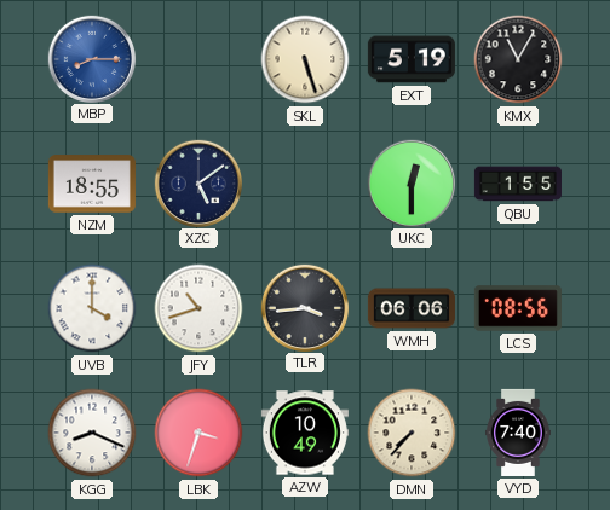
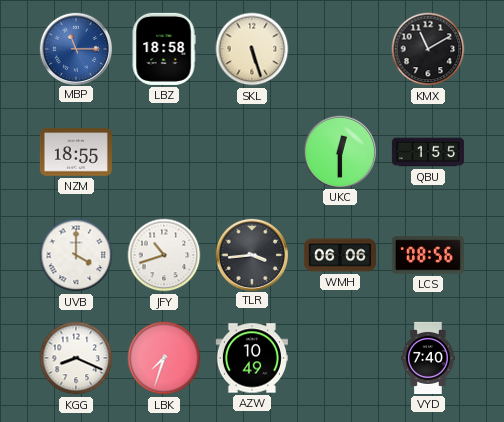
MBP: 8:15 -> 11:15
LBZ: none -> 18:58
EXT: 5:19 -> none
KMX: 11:05 -> 11:10
XZC: 5:09 -> none
LBK: 3:33 -> 7:33
DMN: 7:37 -> none
